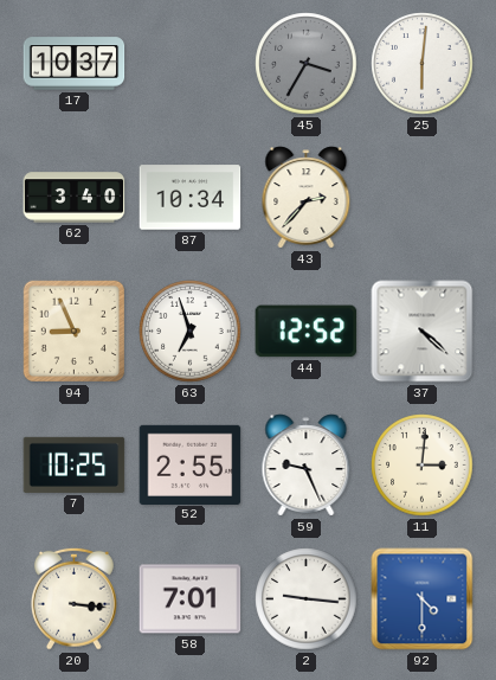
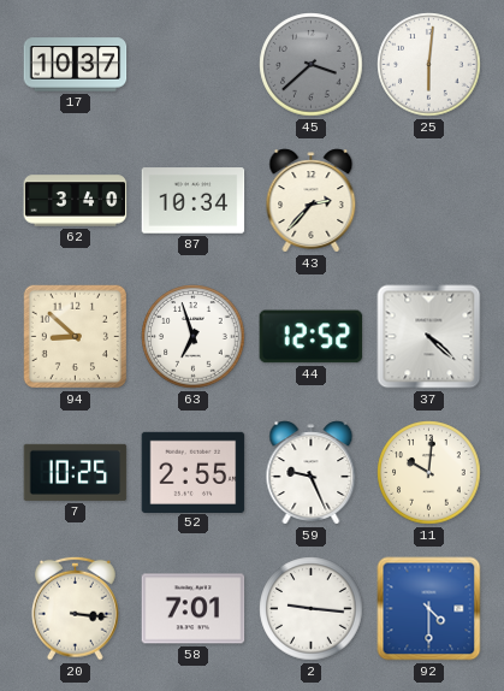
45: 3:35 -> 3:38
94: 8:56 -> 8:52
11: 3:01 -> 10:01
